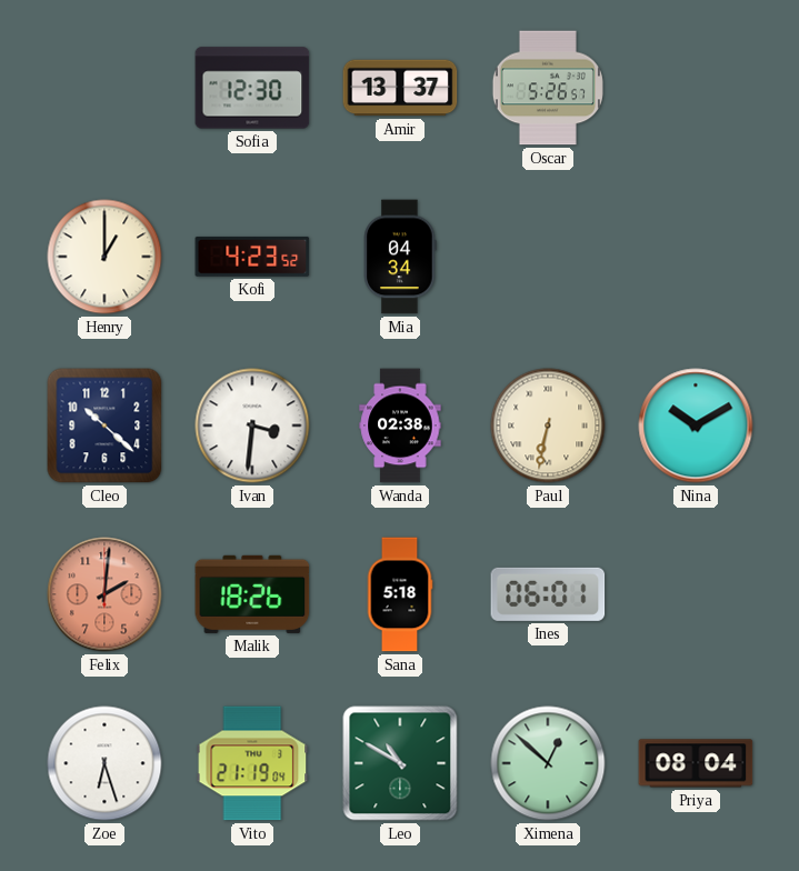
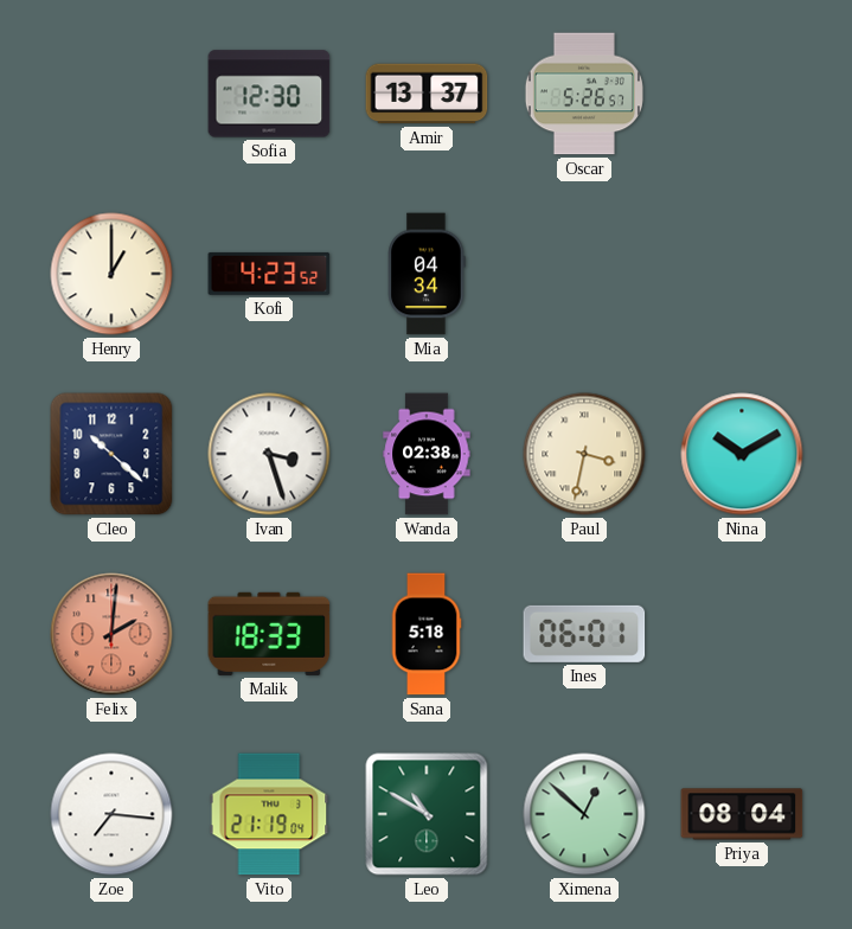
Ivan: 3:31 -> 3:27
Paul: 6:32 -> 3:32
Malik: 18:26 -> 18:33
Zoe: 6:27 -> 7:16
